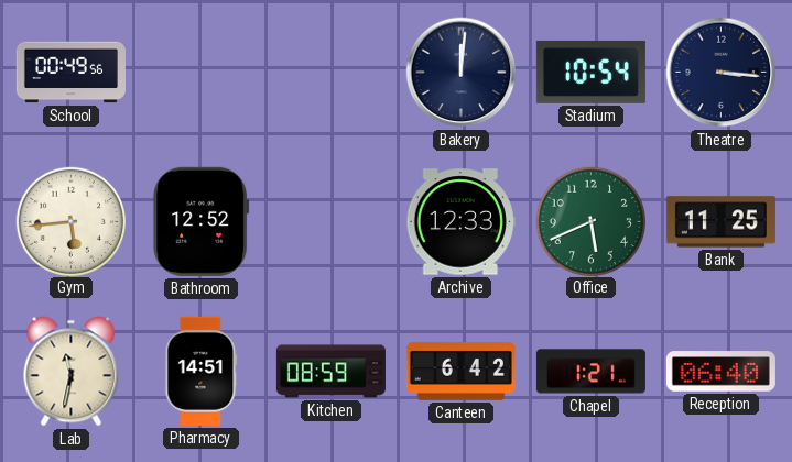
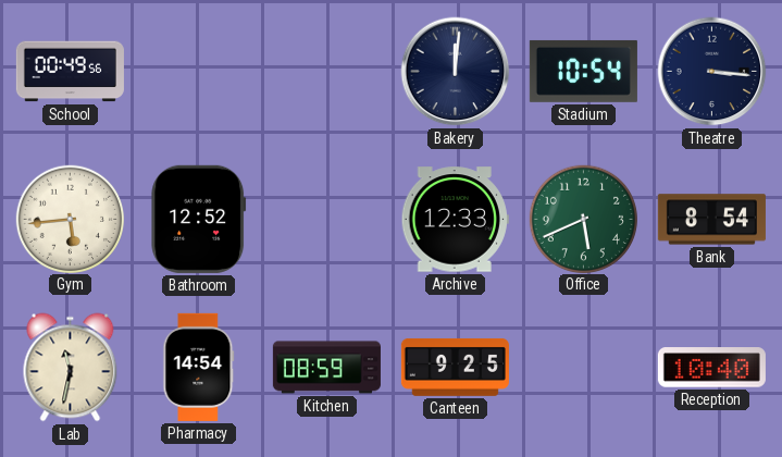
Bank: 11:25 -> 8:54
Pharmacy: 14:51 -> 14:54
Canteen: 6:42 -> 9:25
Chapel: 1:21 -> none
Reception: 06:40 -> 10:40
